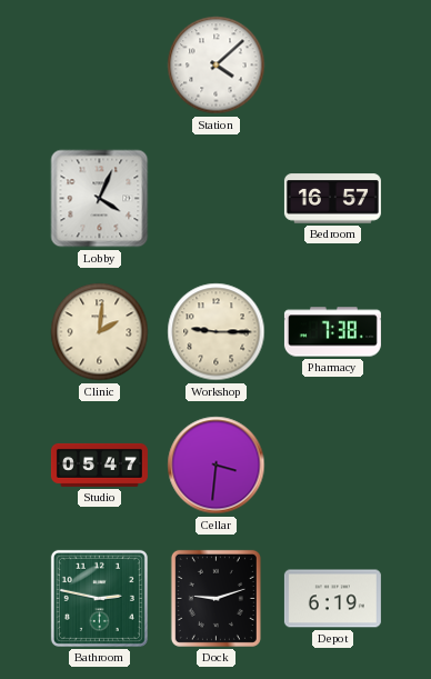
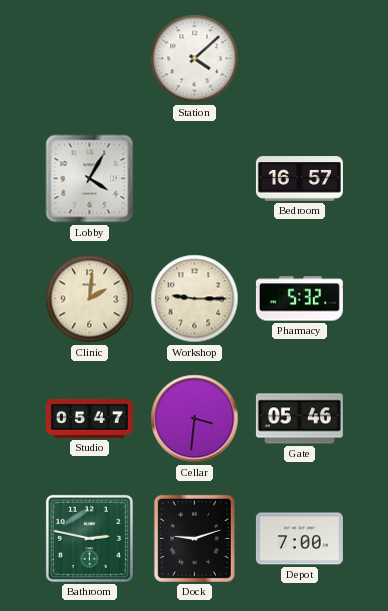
Lobby: 4:04 -> 4:05
Pharmacy: 7:38 -> 5:32
Gate: none -> 05:46
Depot: 6:19 -> 7:00
